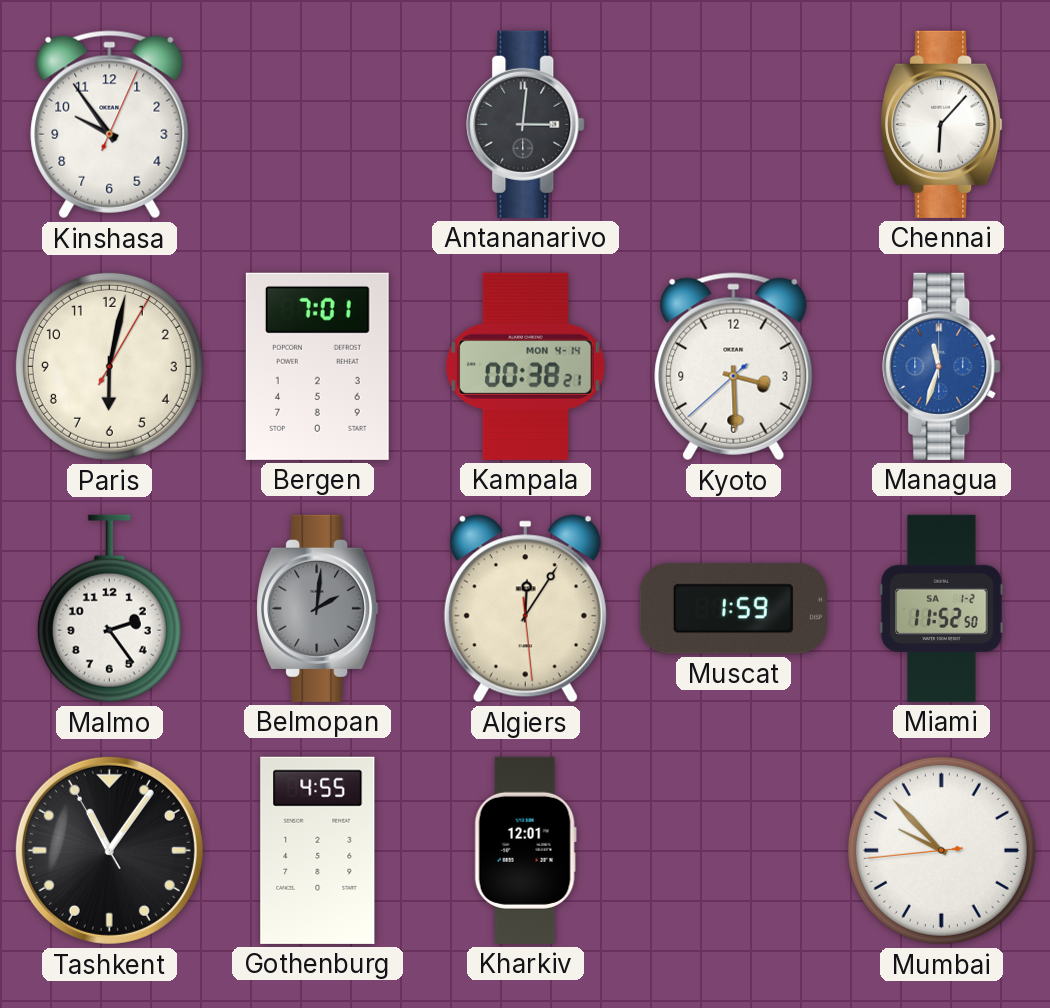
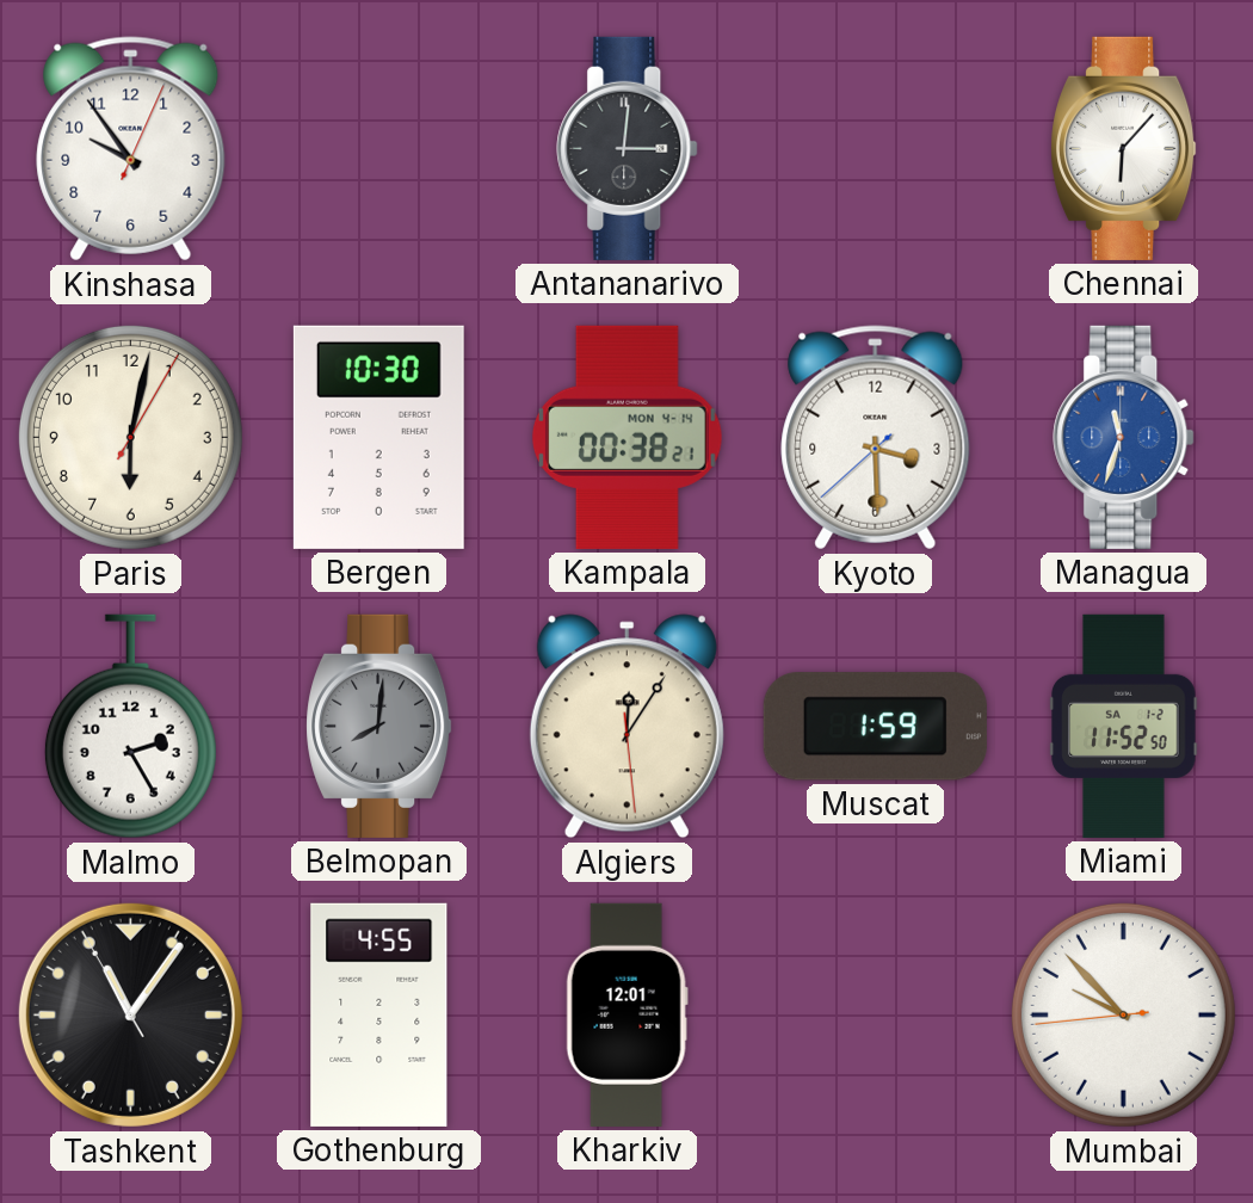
Bergen: 7:01 -> 10:30
Malmo: 2:24 -> 2:25
Belmopan: 2:01 -> 8:01
